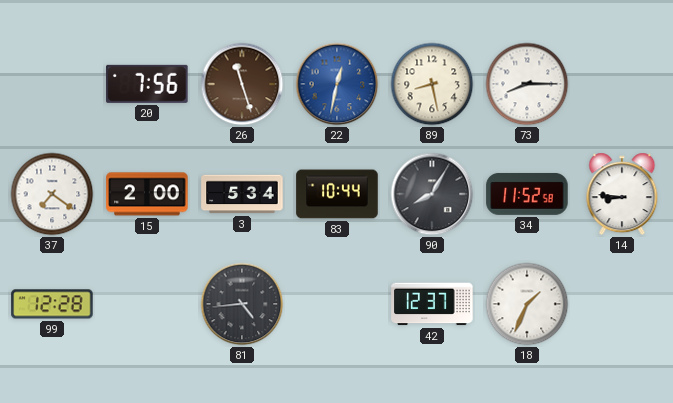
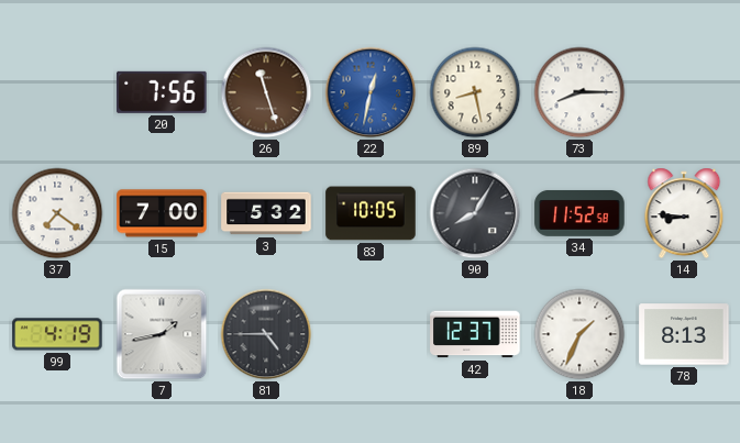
15: 2:00 -> 7:00
3: 5:34 -> 5:32
83: 10:44 -> 10:05
99: 12:28 -> 4:19
7: none -> 1:43
81: 4:44 -> 4:45
78: none -> 8:13
